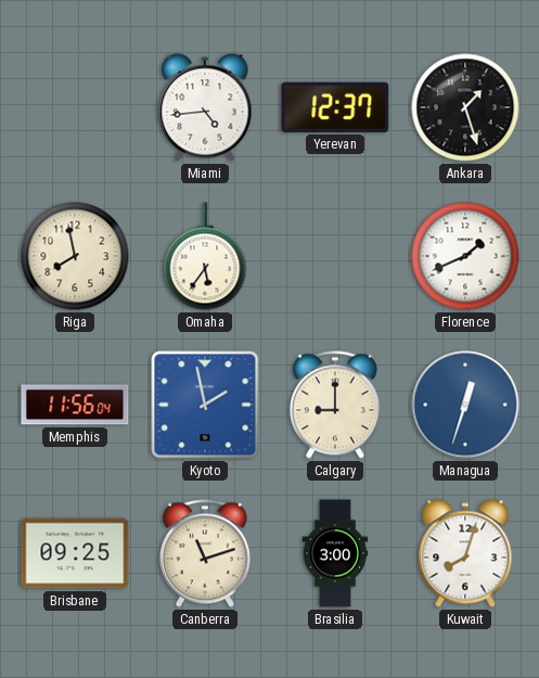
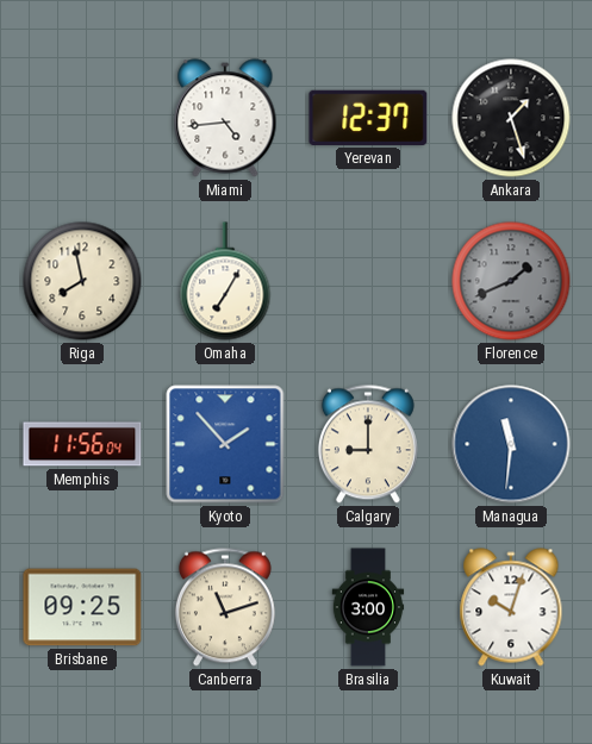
Omaha: 5:36 -> 7:05
Florence dial: white -> grey
Kyoto: 1:58 -> 1:53
Managua: 12:33 -> 11:31
Kuwait: 8:03 -> 10:03
